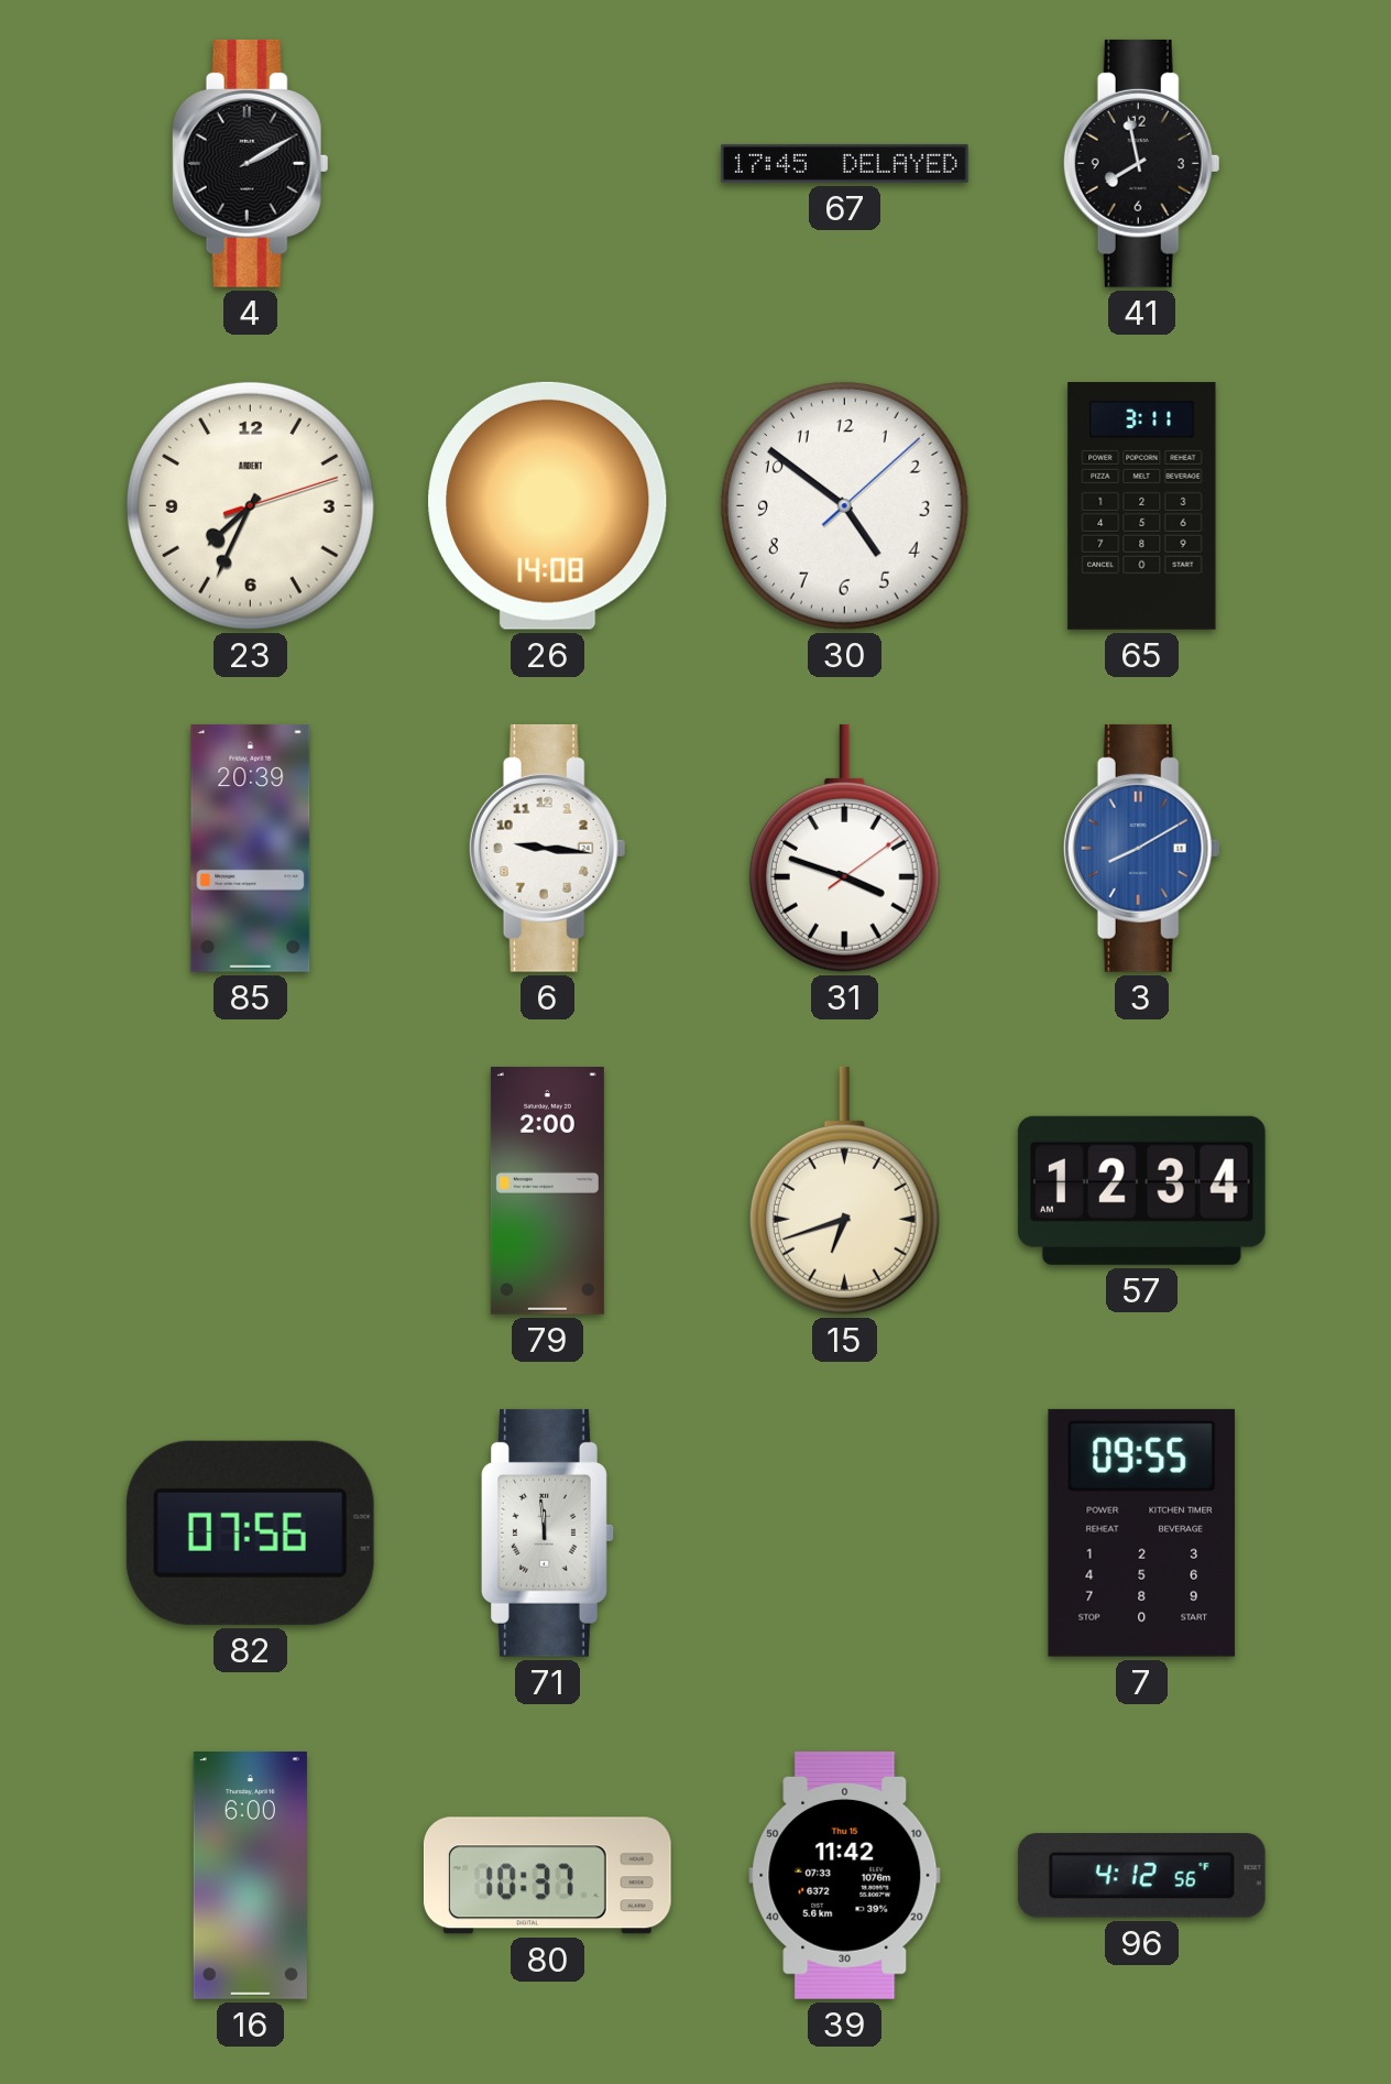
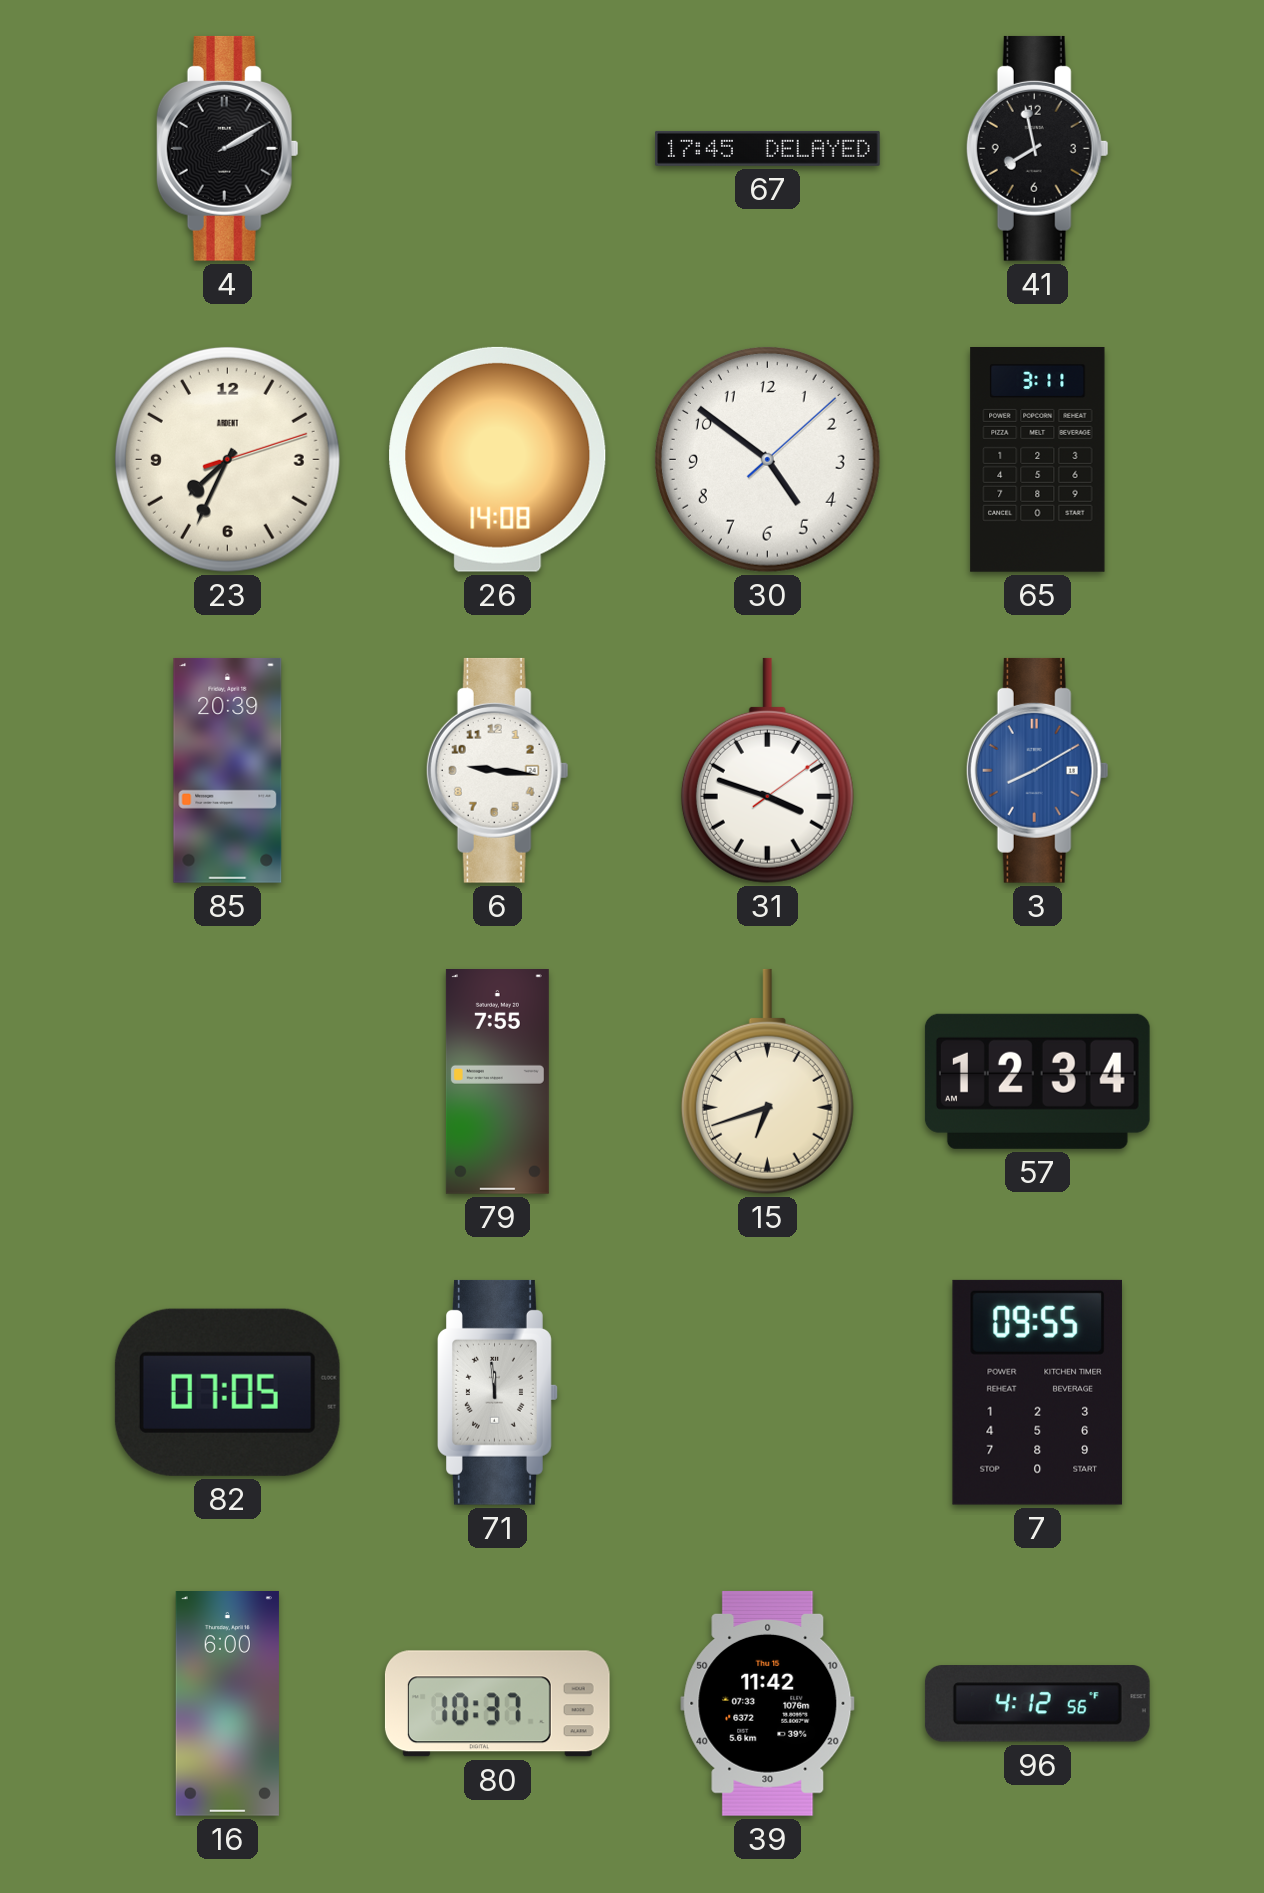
79: 2:00 -> 7:55
82: 07:56 -> 07:05
